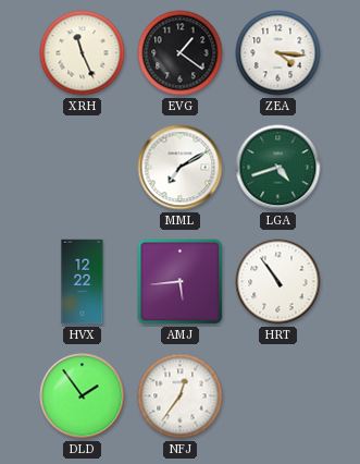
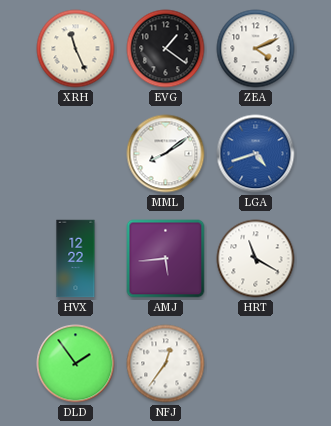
ZEA: 4:16 -> 4:11
MML: 7:10 -> 8:09
LGA dial: green -> blue
HRT: 10:54 -> 11:20
